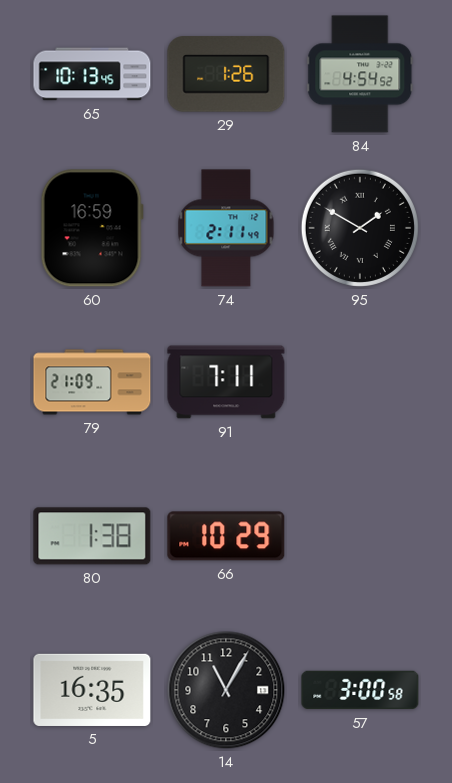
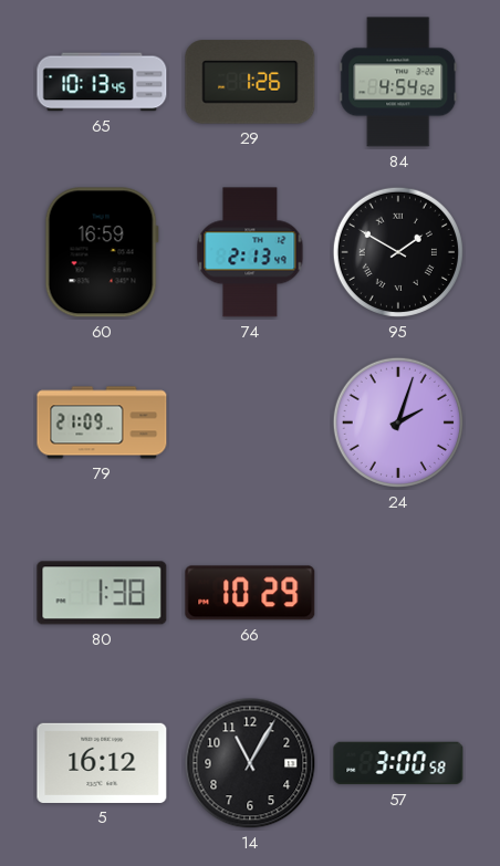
74: 2:11 -> 2:13
91: 7:11 -> none
24: none -> 2:03
5: 16:35 -> 16:12
